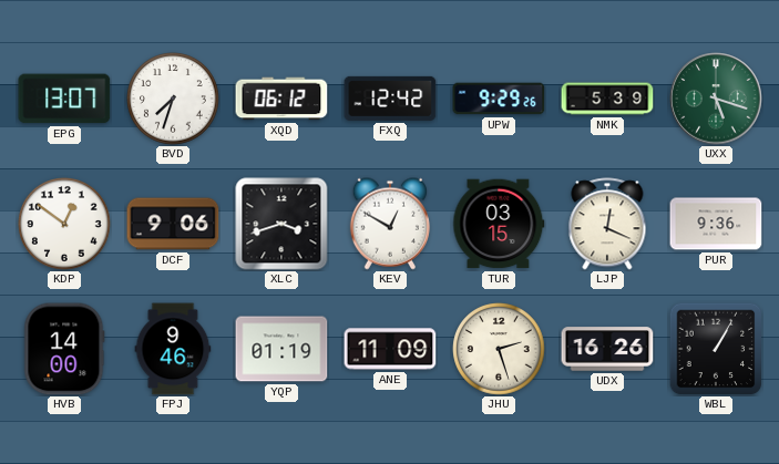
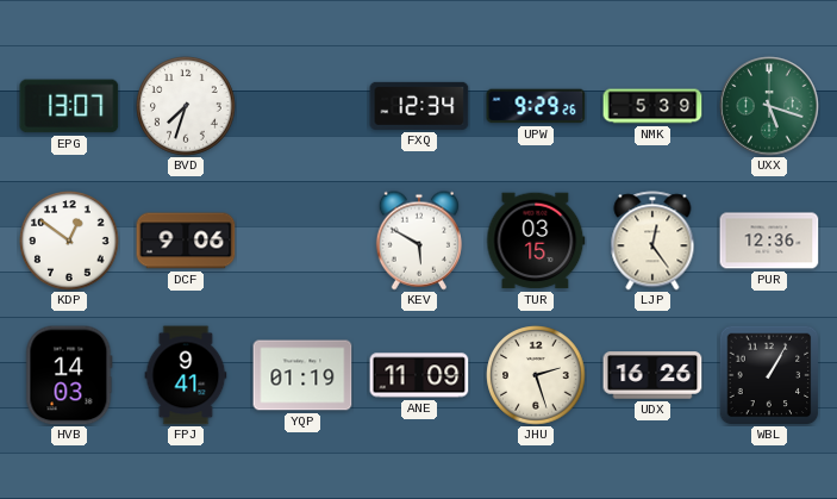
XQD: 06:12 -> none
FXQ: 12:42 -> 12:34
XLC: 3:42 -> none
KEV: 12:50 -> 5:50
LJP: 12:19 -> 12:24
PUR: 9:36 -> 12:36
HVB: 14:00 -> 14:03
FPJ: 9:46 -> 9:41
